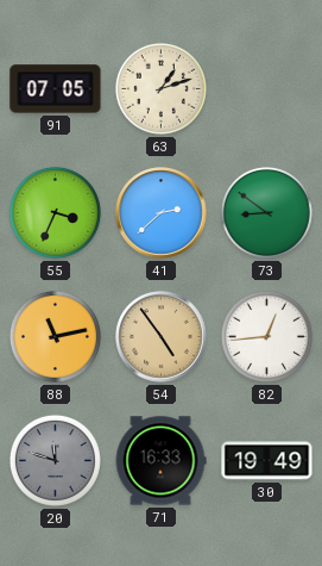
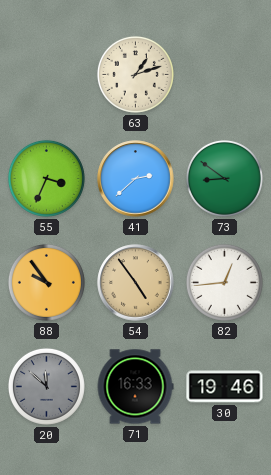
91: 07:05 -> none
88: 11:13 -> 9:54
20: 11:48 -> 11:52
30: 19:49 -> 19:46
